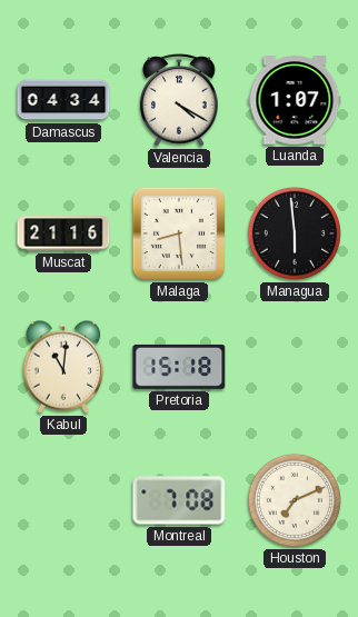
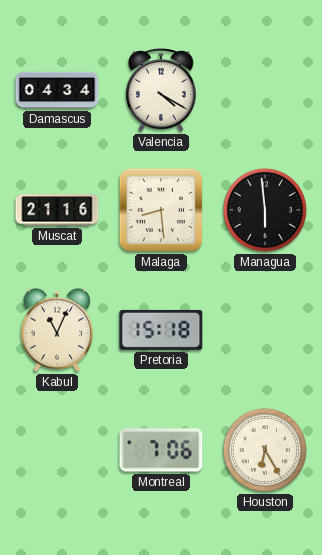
Luanda: 1:07 -> none
Kabul: 11:01 -> 11:04
Montreal: 7:08 -> 7:06
Houston: 7:11 -> 6:25
